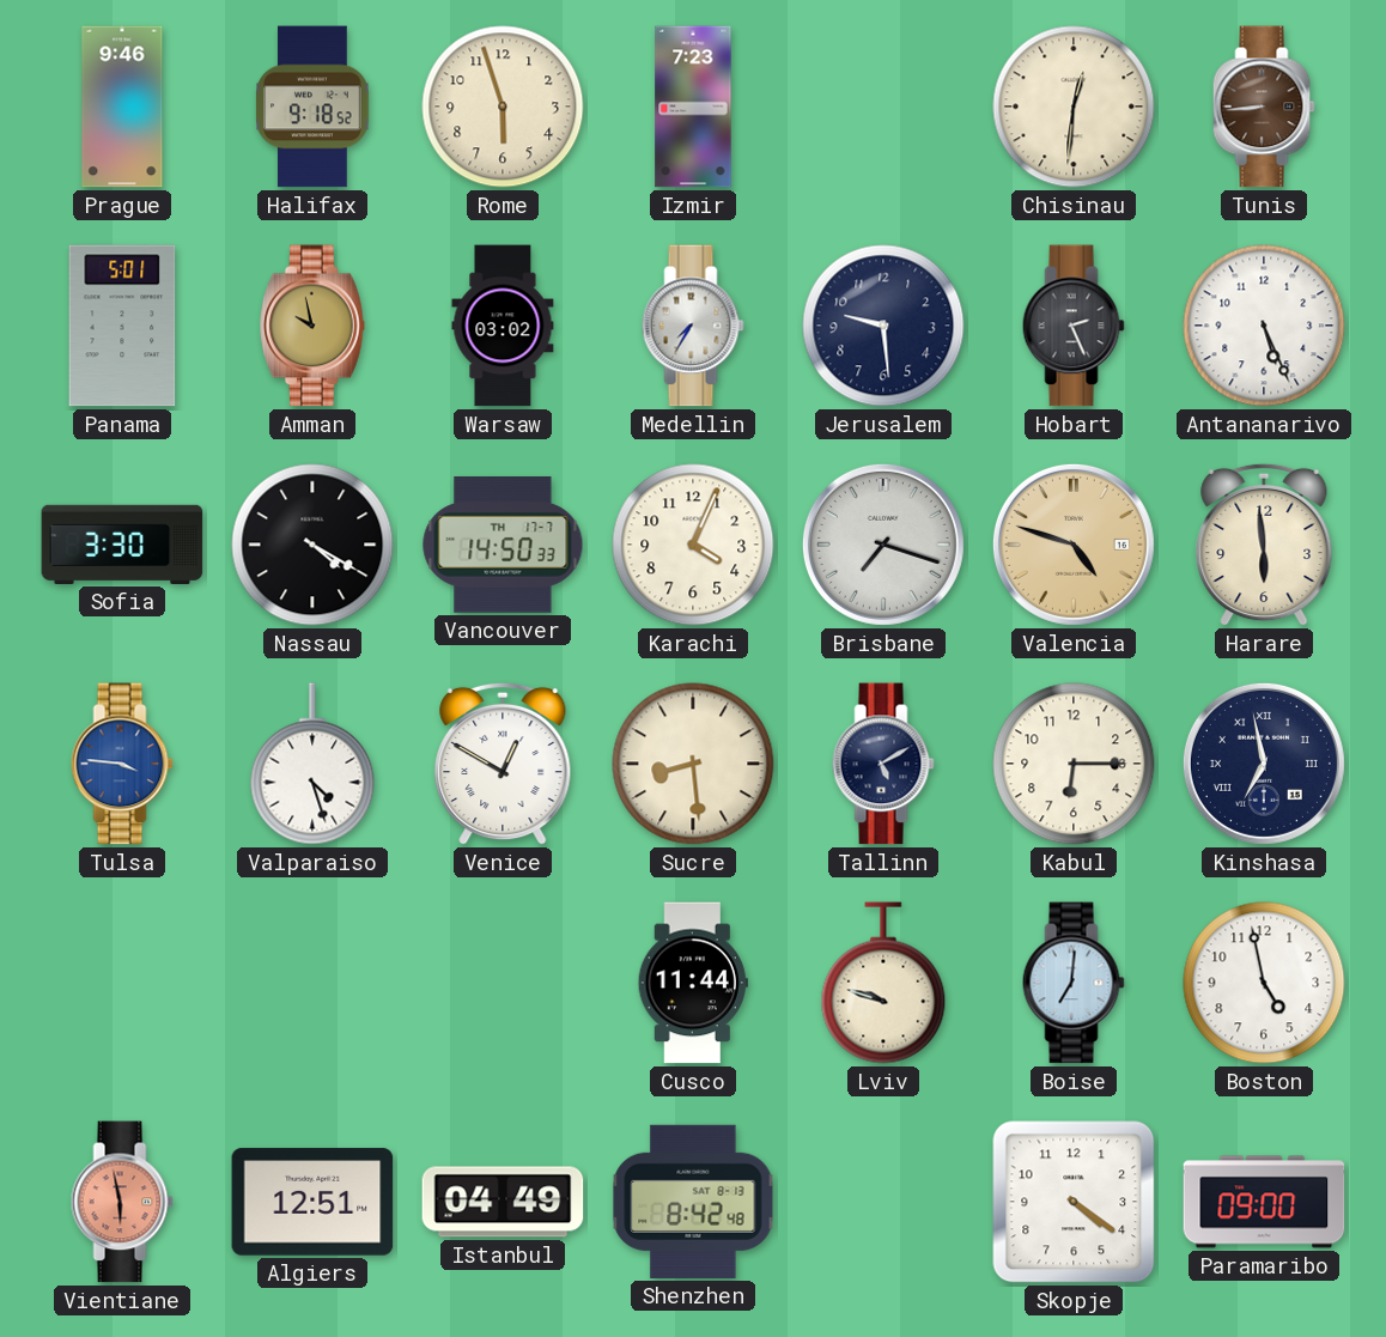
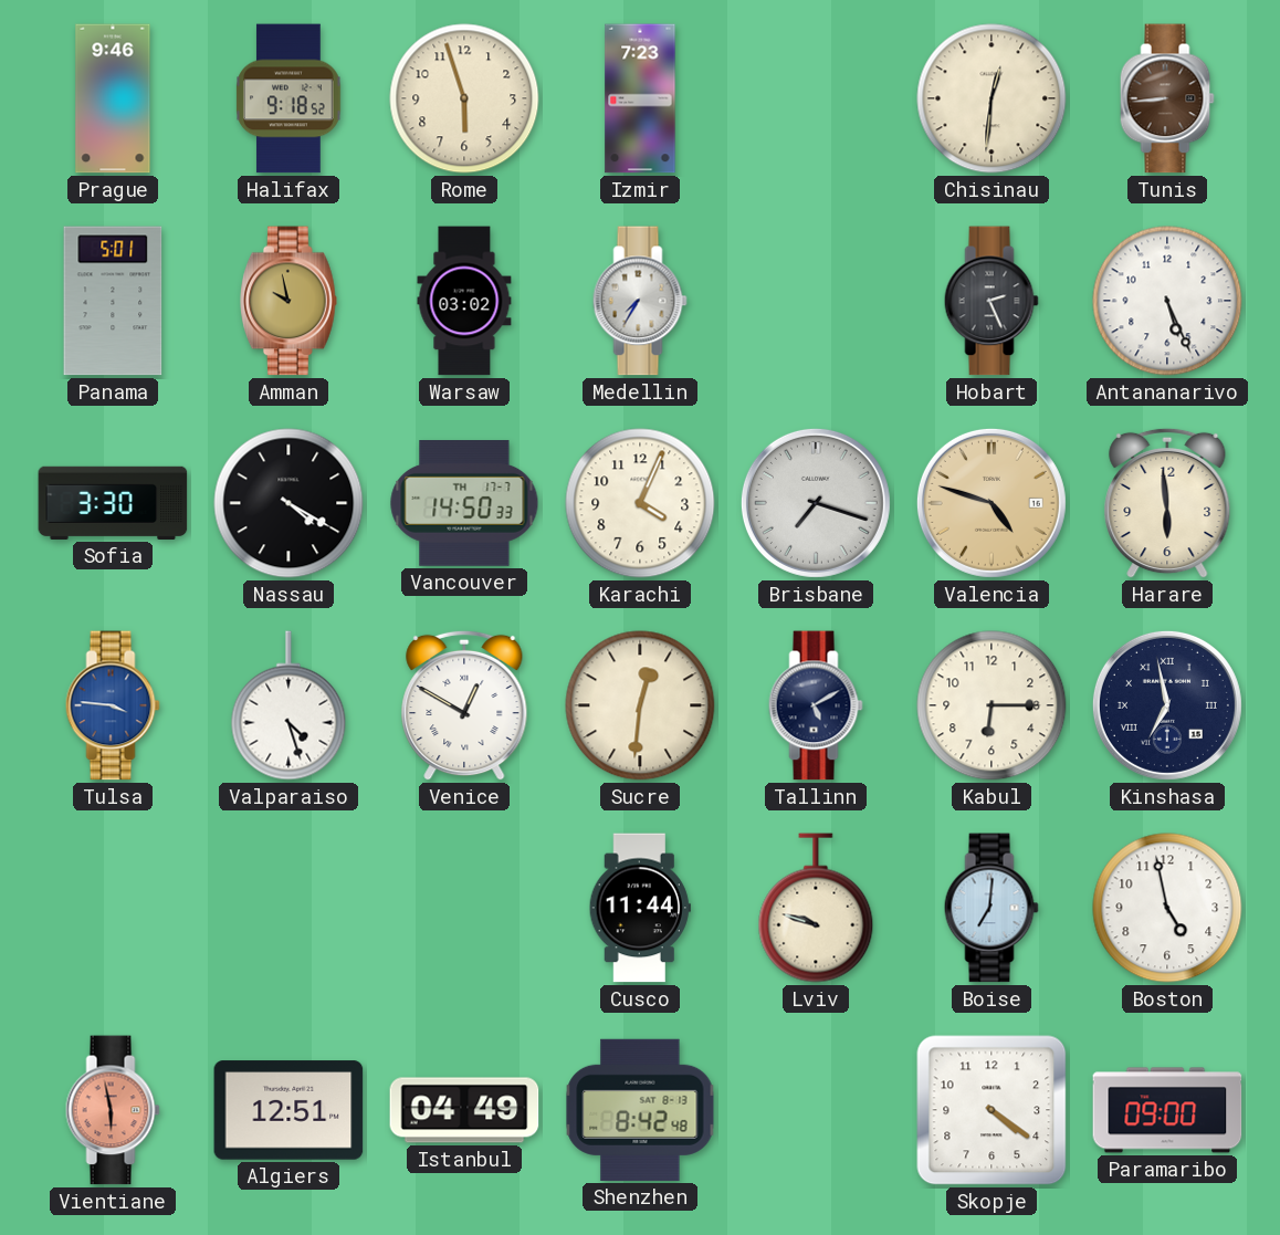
Jerusalem: 9:29 -> none
Sucre: 8:29 -> 12:31
